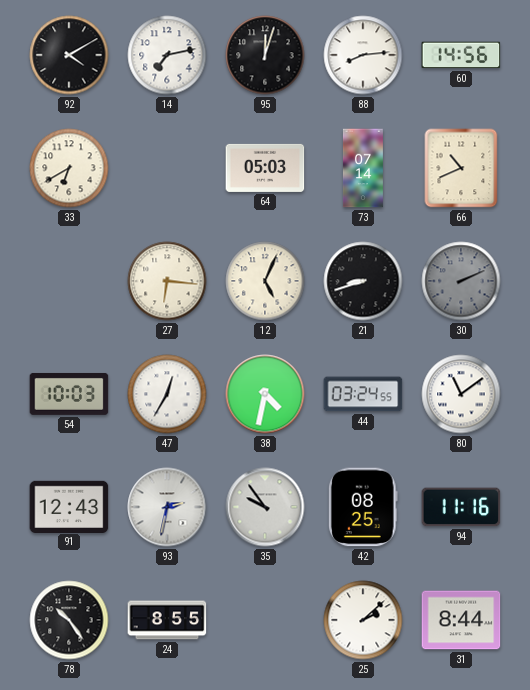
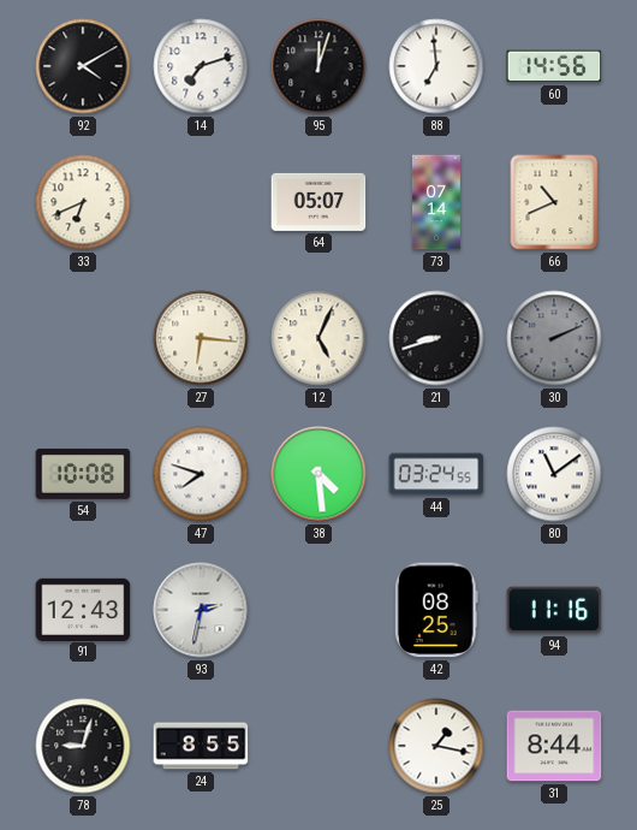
14: 7:13 -> 7:12
88: 8:14 -> 6:59
33: 6:40 -> 6:41
64: 05:03 -> 05:07
54: 10:03 -> 10:08
47: 12:35 -> 7:48
38: 4:32 -> 4:29
35: 9:54 -> none
78: 10:24 -> 9:03
25: 2:08 -> 1:17
